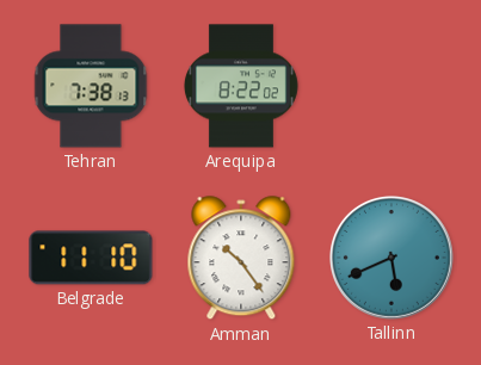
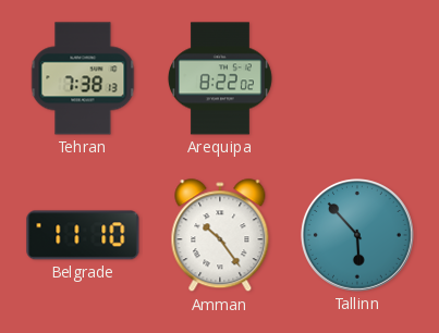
Tallinn: 5:41 -> 5:53
